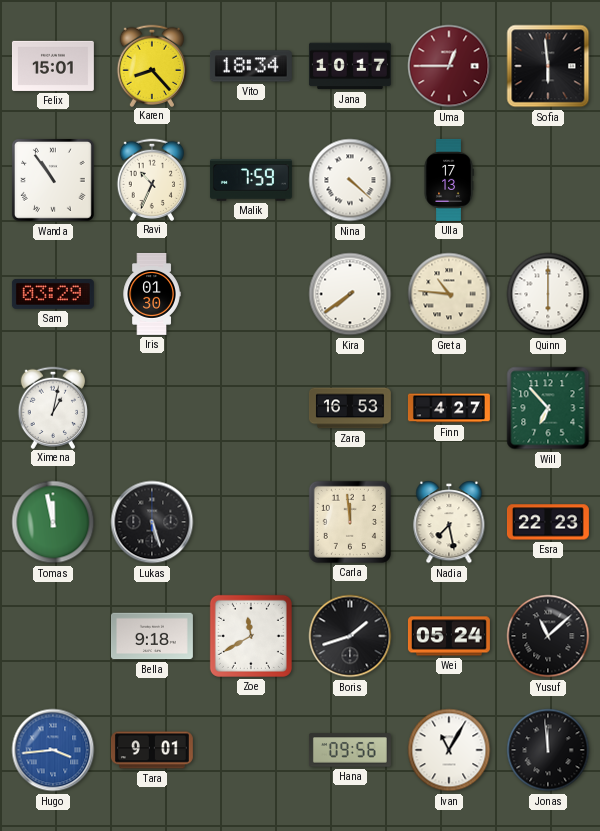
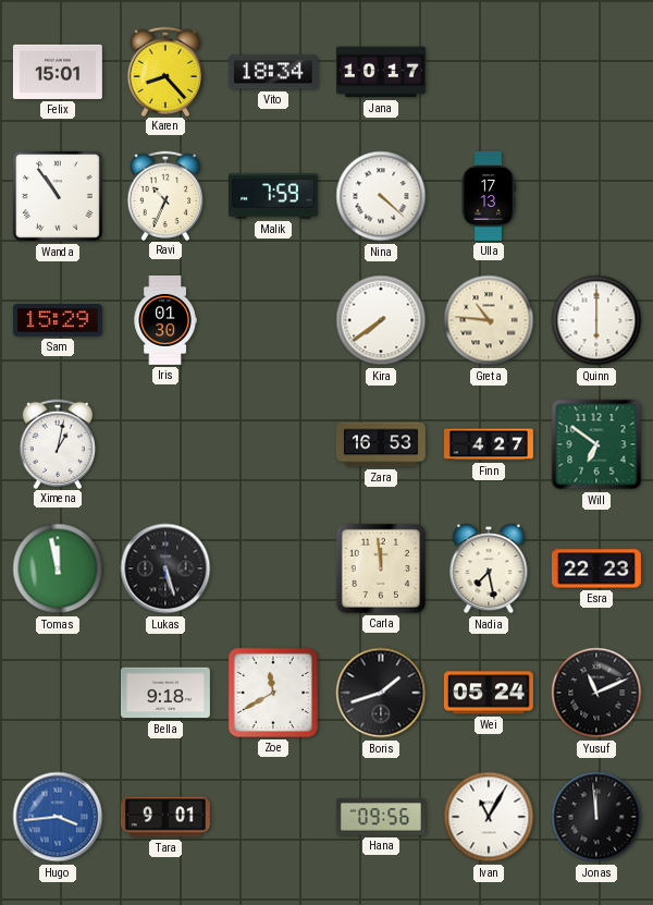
Uma: 12:45 -> none
Sofia: 5:59 -> none
Sam: 03:29 -> 15:29
Will: 6:53 -> 6:51
Yusuf: 11:08 -> 11:11
